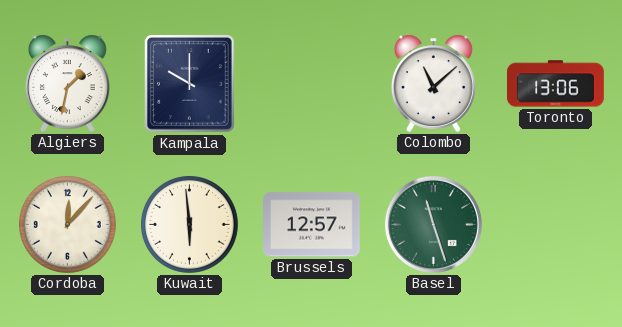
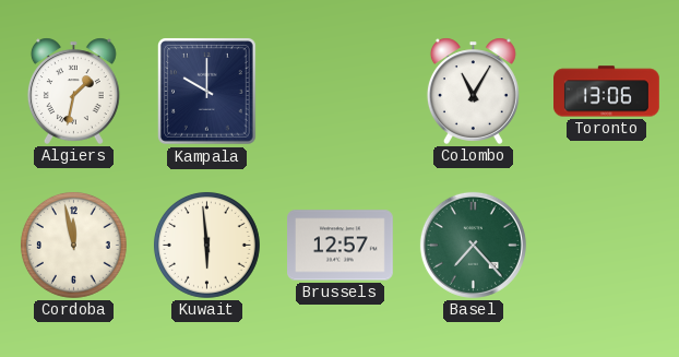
Colombo: 11:08 -> 11:05
Cordoba: 12:07 -> 11:58
Basel: 11:27 -> 7:23
